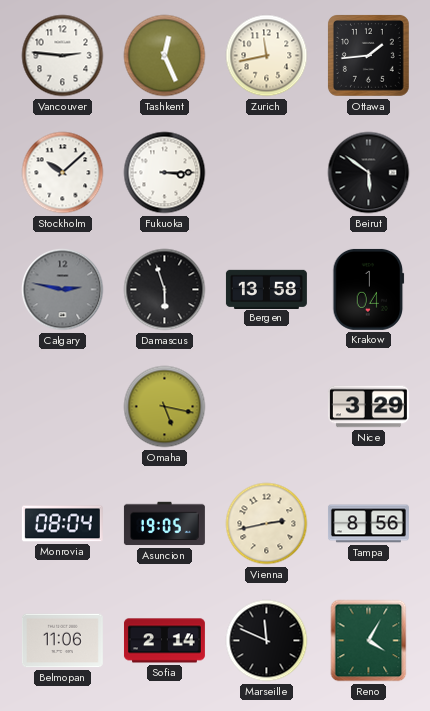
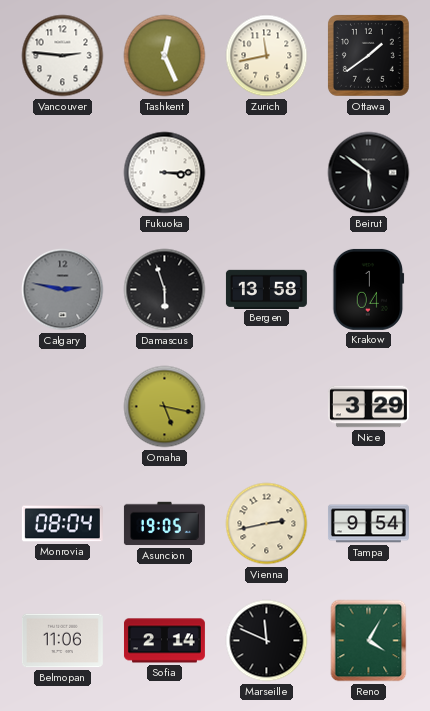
Ottawa: 1:44 -> 1:39
Stockholm: 10:08 -> none
Tampa: 8:56 -> 9:54
